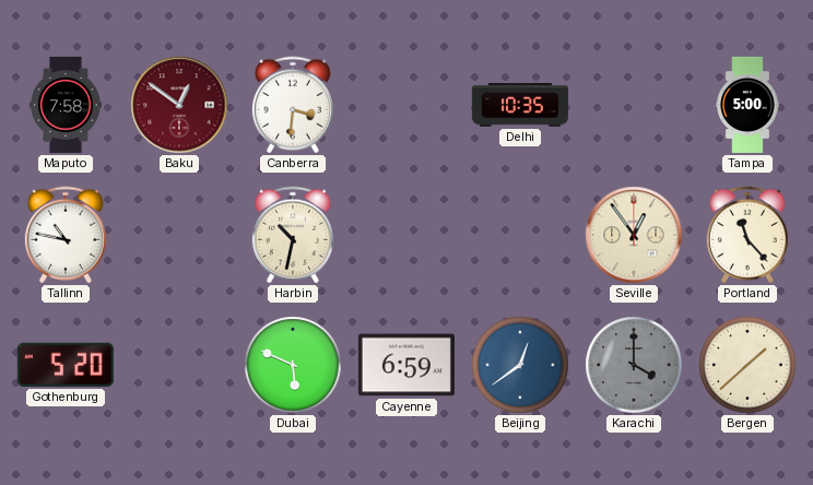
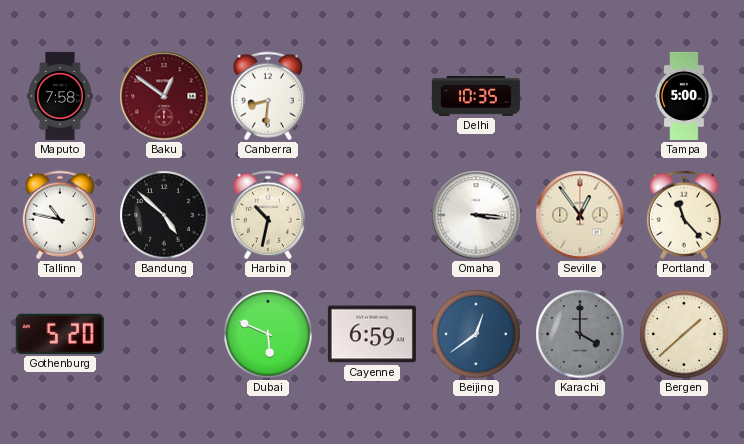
Canberra: 3:31 -> 8:31
Bandung: none -> 4:52
Omaha: none -> 3:16
